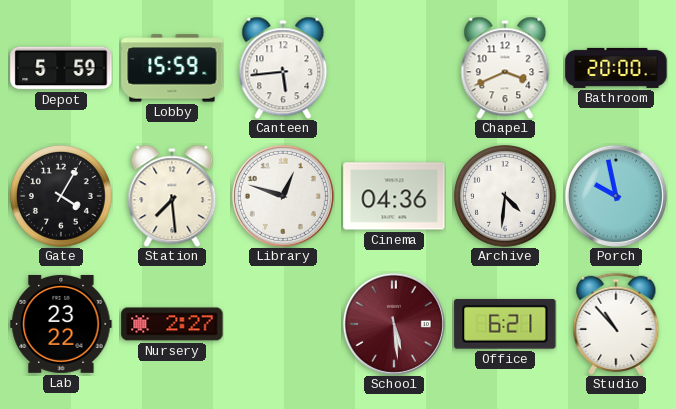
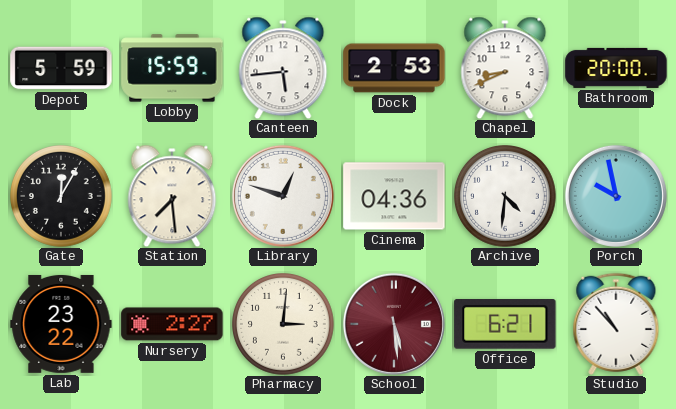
Dock: none -> 2:53
Chapel: 3:41 -> 8:41
Gate: 4:05 -> 12:05
Pharmacy: none -> 3:01
